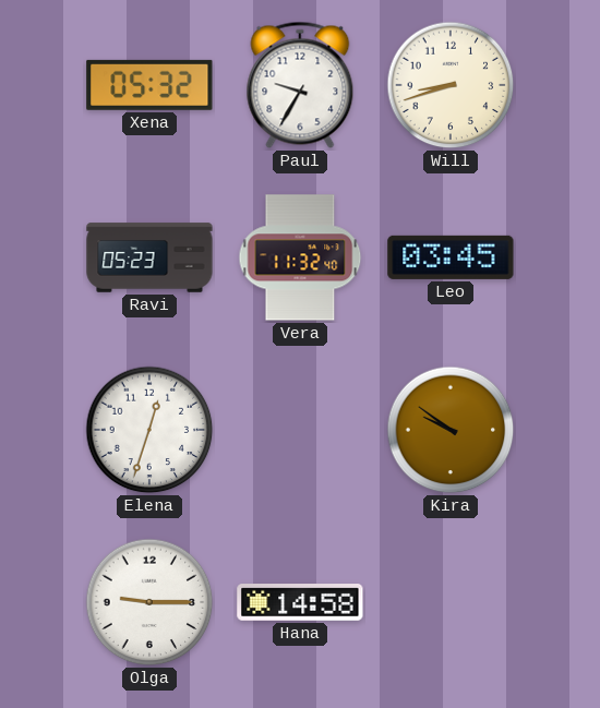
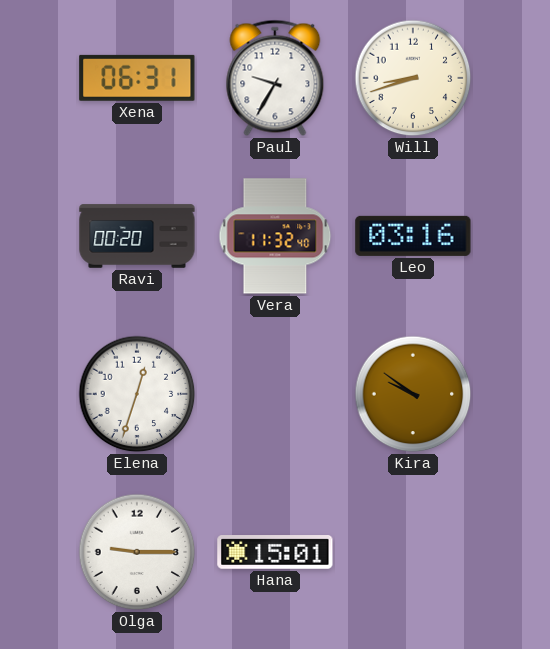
Xena: 05:32 -> 06:31
Ravi: 05:23 -> 00:20
Leo: 03:45 -> 03:16
Hana: 14:58 -> 15:01
